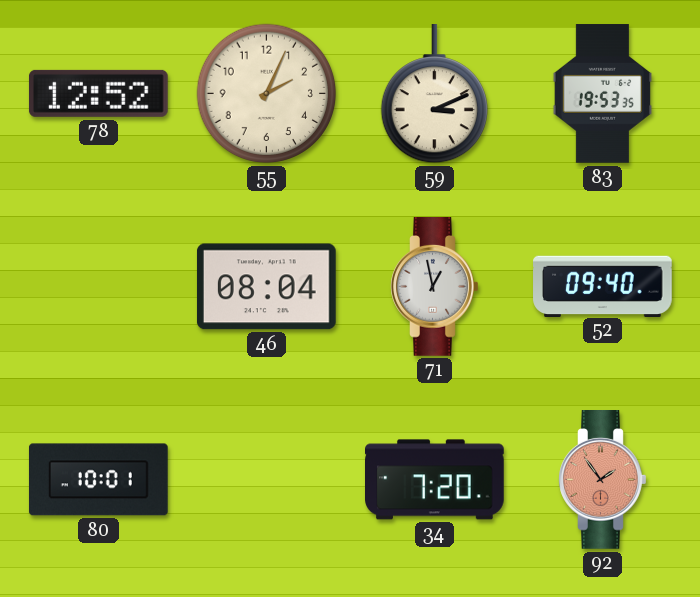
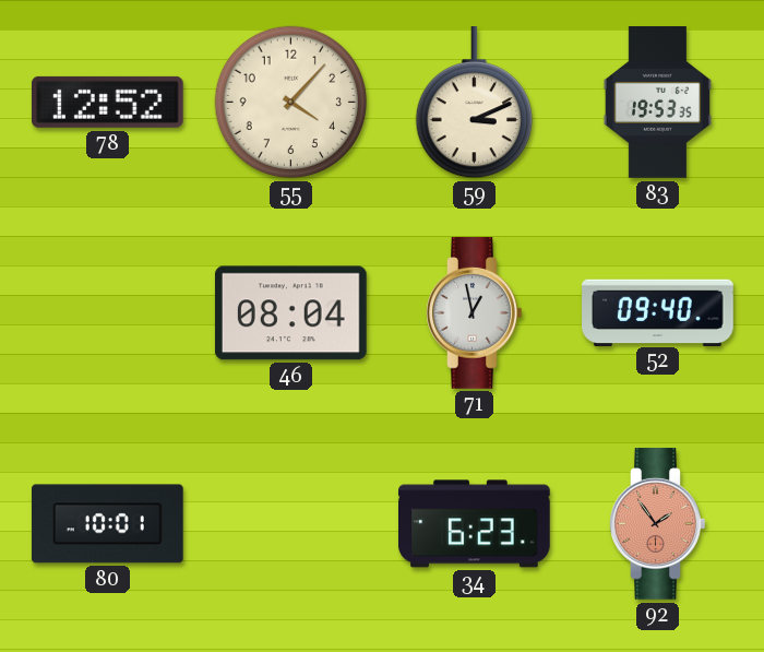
55: 2:04 -> 4:07
34: 7:20 -> 6:23
